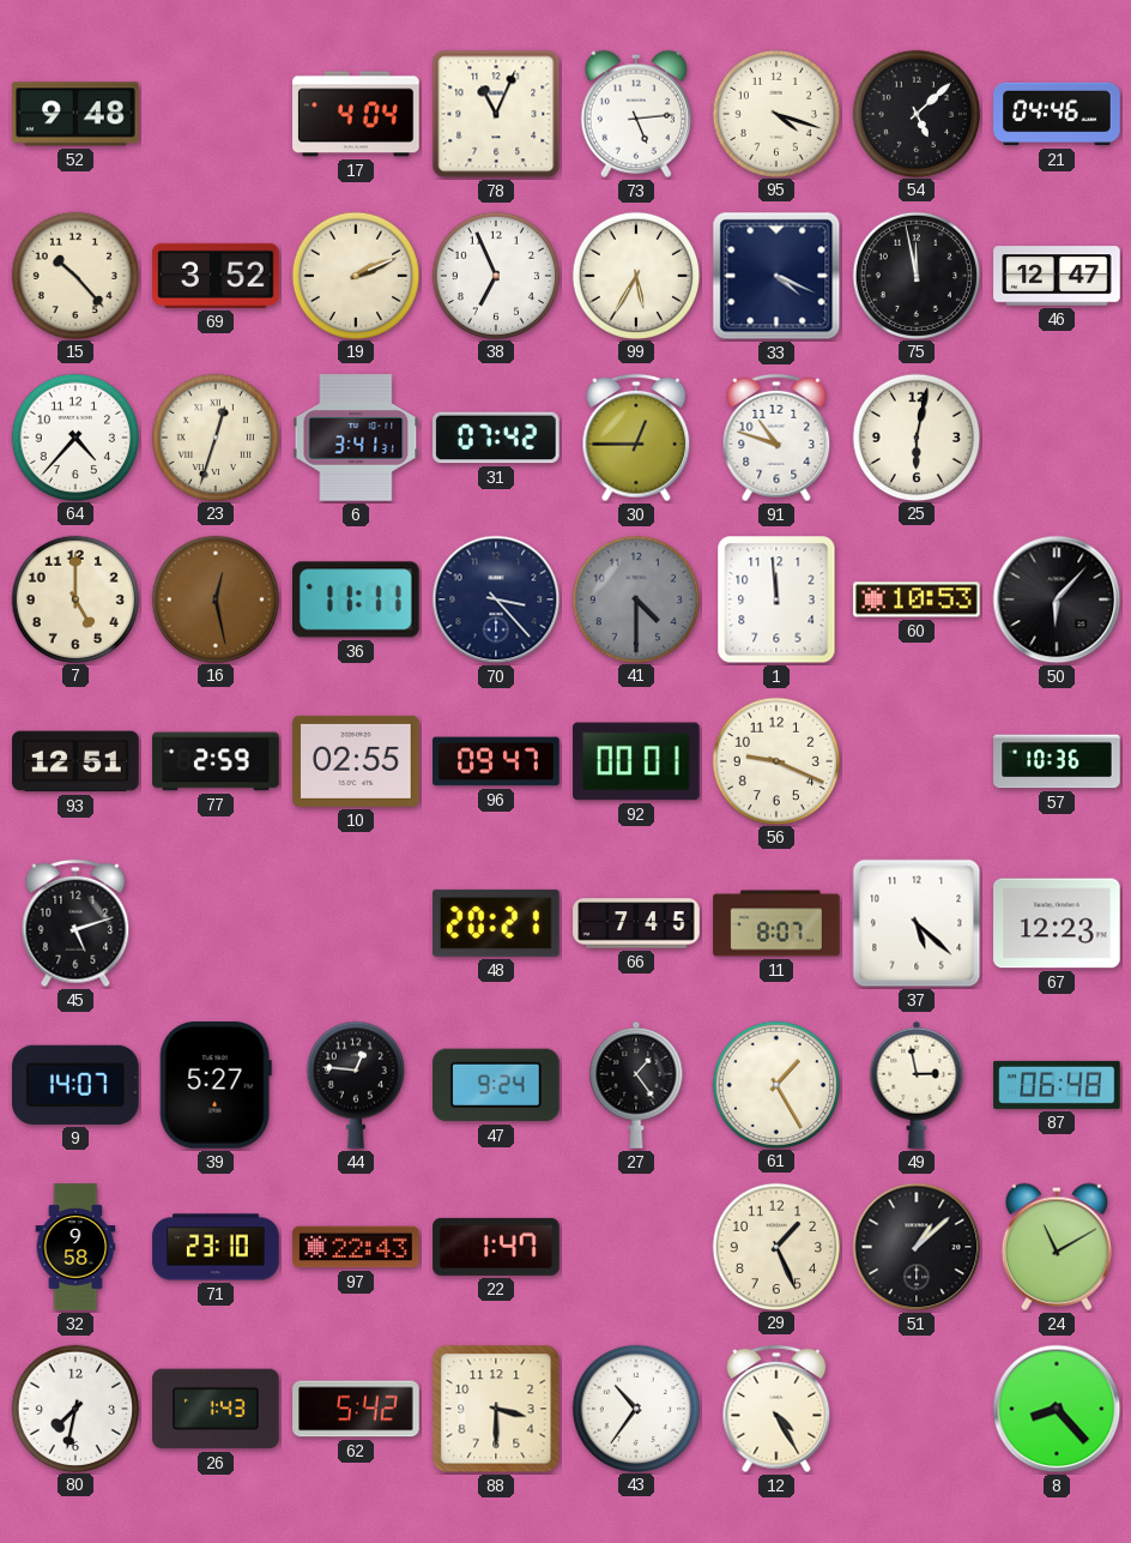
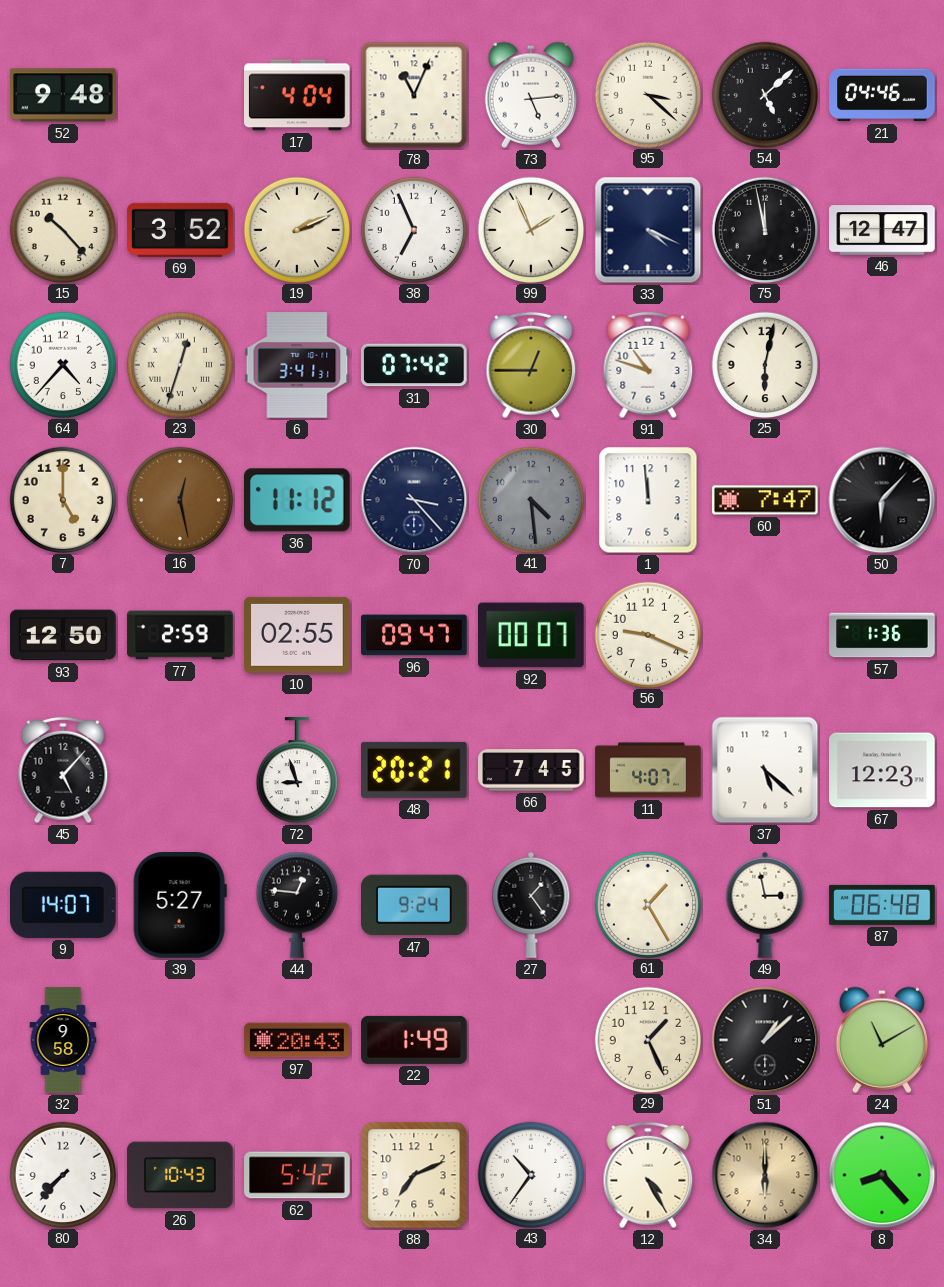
95: 4:18 -> 3:22
99: 5:35 -> 1:56
36: 11:11 -> 11:12
41: 4:30 -> 4:29
60: 10:53 -> 7:47
93: 12:51 -> 12:50
92: 00:01 -> 00:07
57: 10:36 -> 1:36
45: 5:12 -> 5:07
72: none -> 8:57
11: 8:07 -> 4:07
71: 23:10 -> none
97: 22:43 -> 20:43
22: 1:47 -> 1:49
80: 7:32 -> 7:37
26: 1:43 -> 10:43
88: 3:30 -> 7:11
34: none -> 6:00
